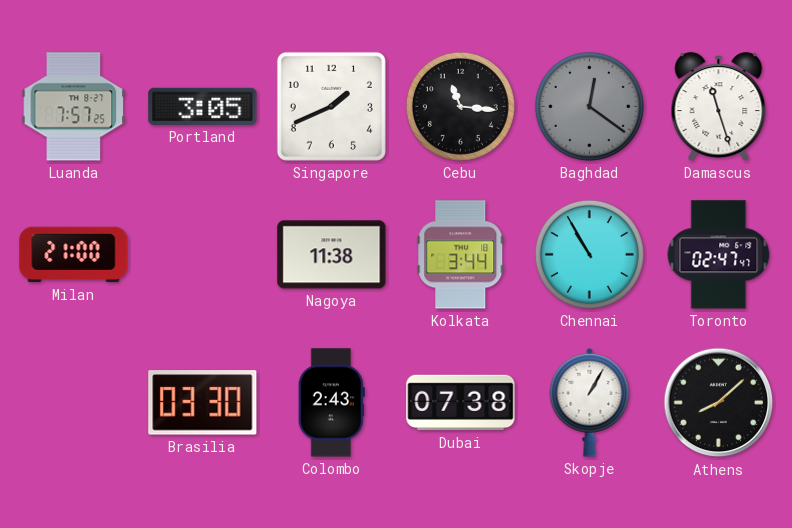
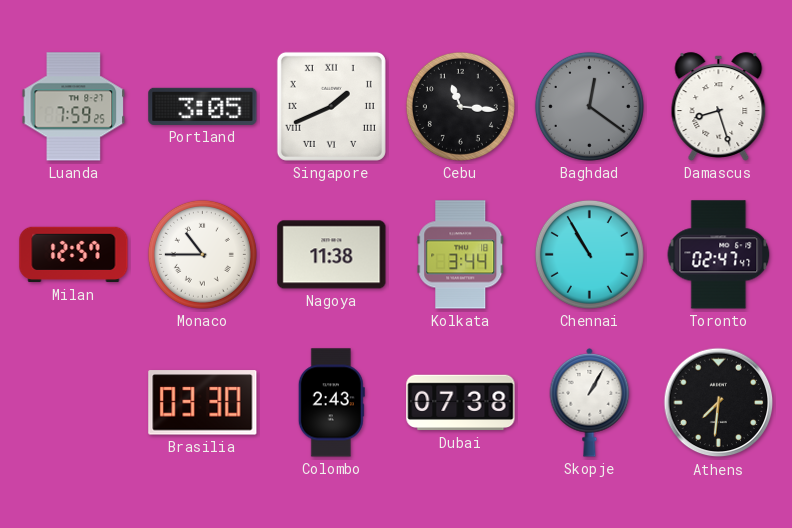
Luanda: 7:57 -> 7:59
Singapore numerals: Arabic -> Roman
Damascus: 11:27 -> 8:27
Milan: 21:00 -> 12:57
Monaco: none -> 10:45
Athens: 8:08 -> 7:31
